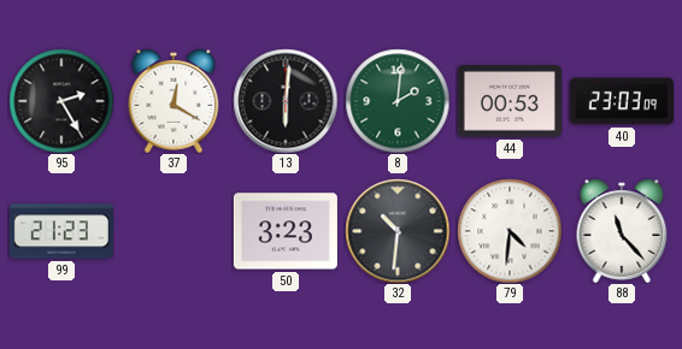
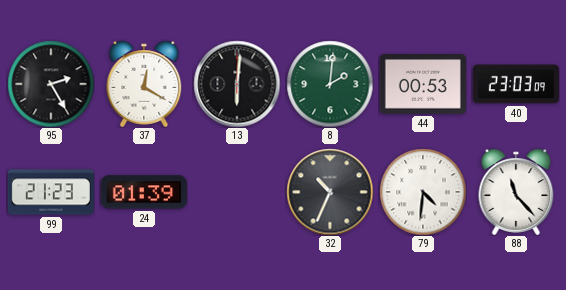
24: none -> 01:39
50: 3:23 -> none
32: 10:31 -> 10:34
